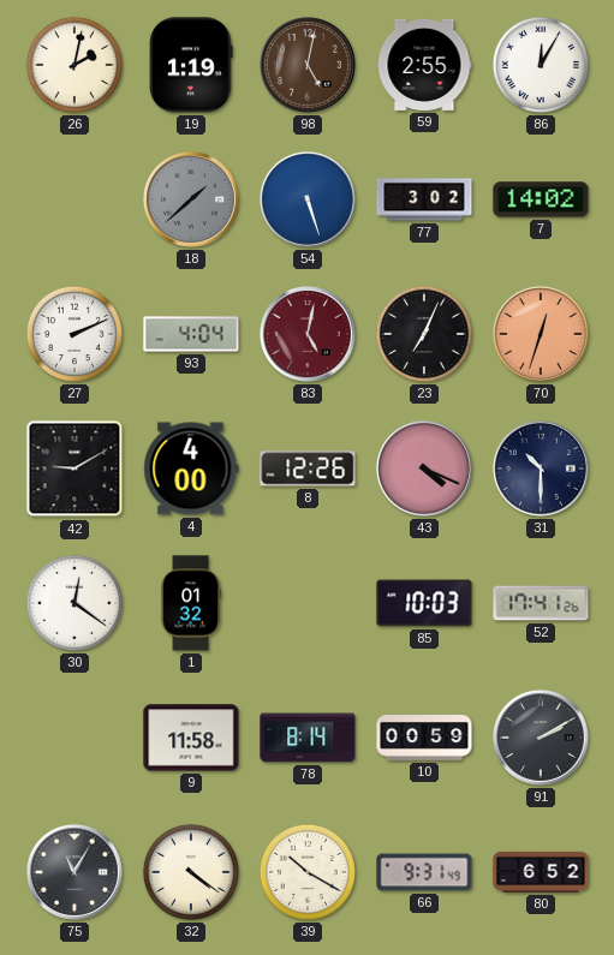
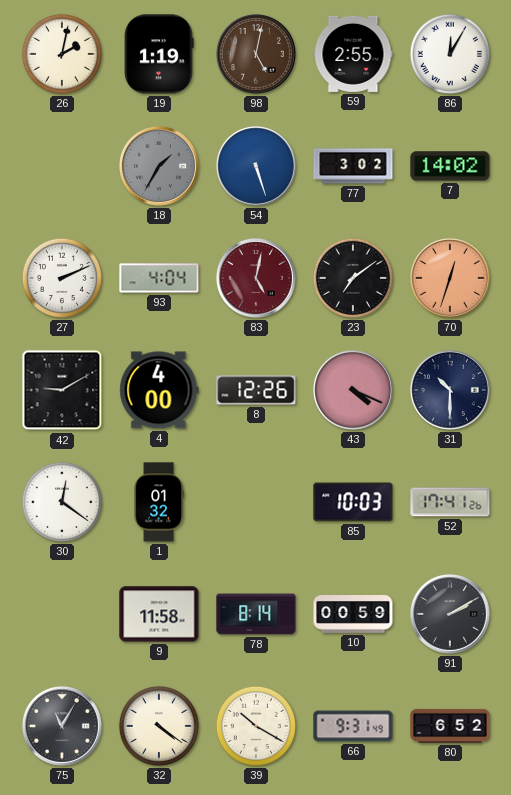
18: 1:38 -> 1:35
23: 7:04 -> 7:09
